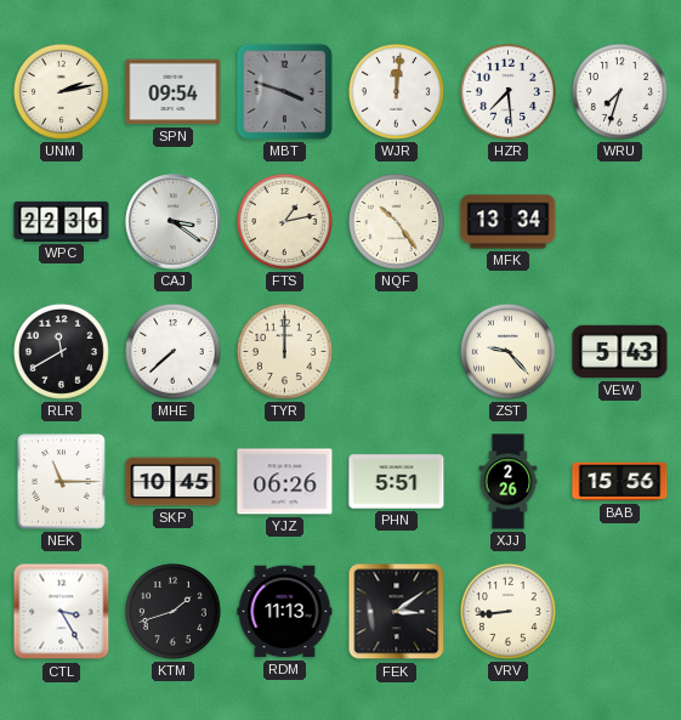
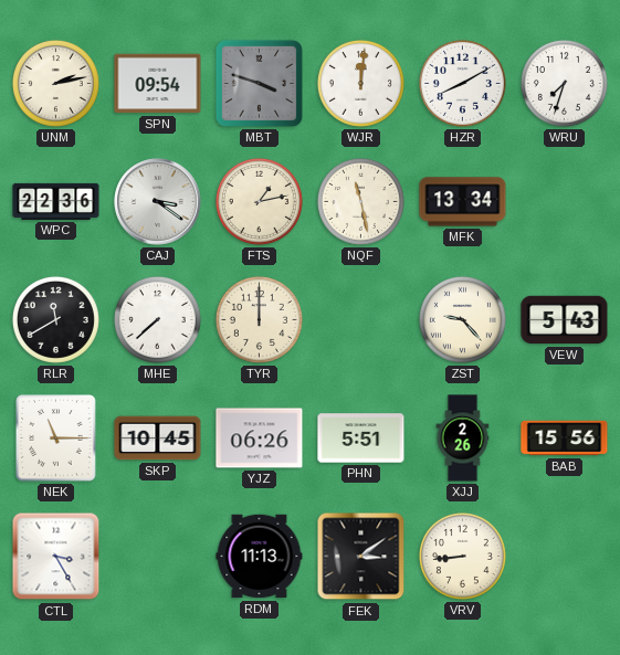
HZR: 7:29 -> 8:10
NQF: 10:24 -> 11:28
KTM: 1:42 -> none
